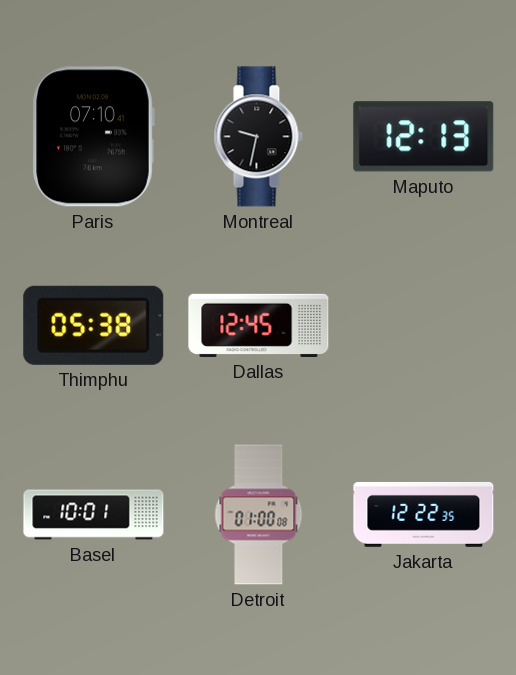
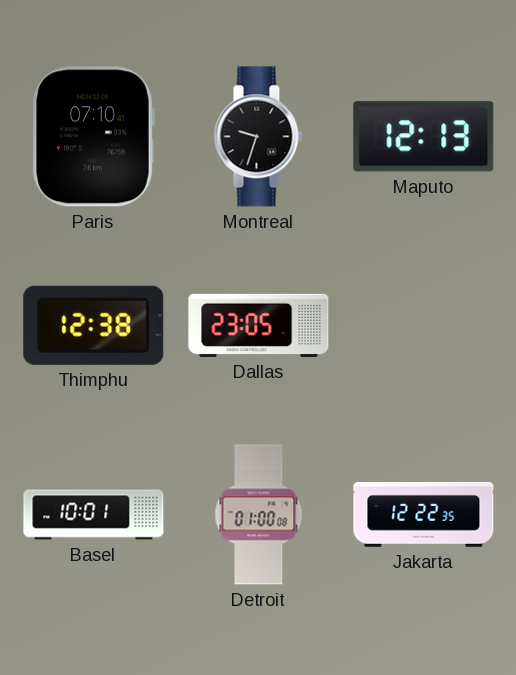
Montreal: 9:32 -> 9:33
Thimphu: 05:38 -> 12:38
Dallas: 12:45 -> 23:05
